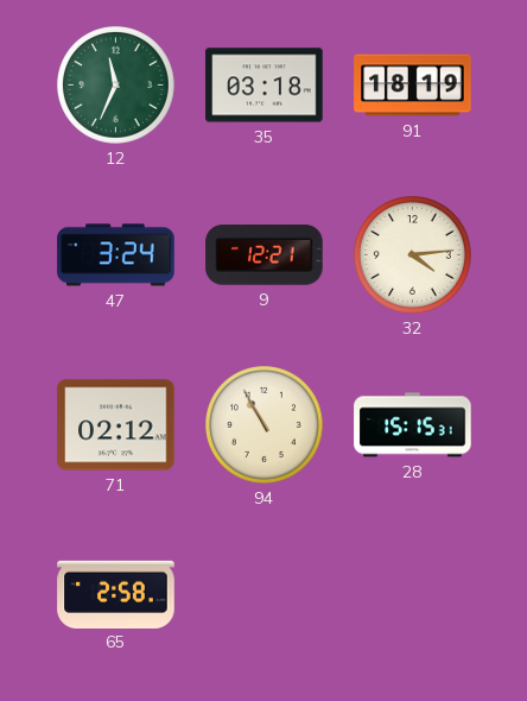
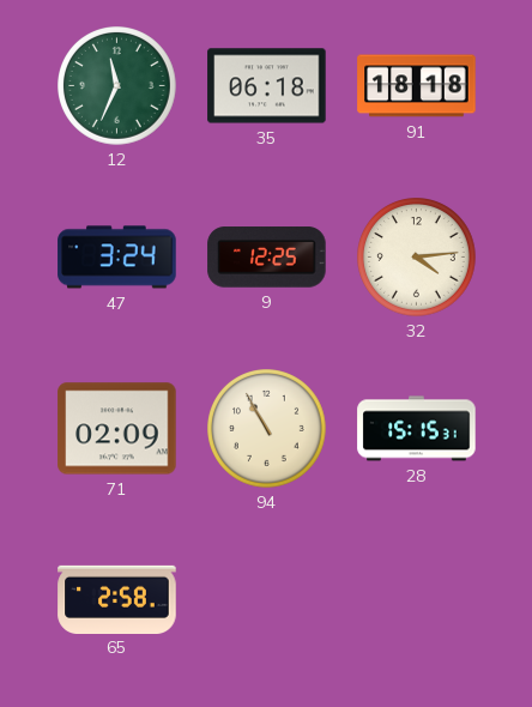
35: 03:18 -> 06:18
91: 18:19 -> 18:18
9: 12:21 -> 12:25
71: 02:12 -> 02:09
